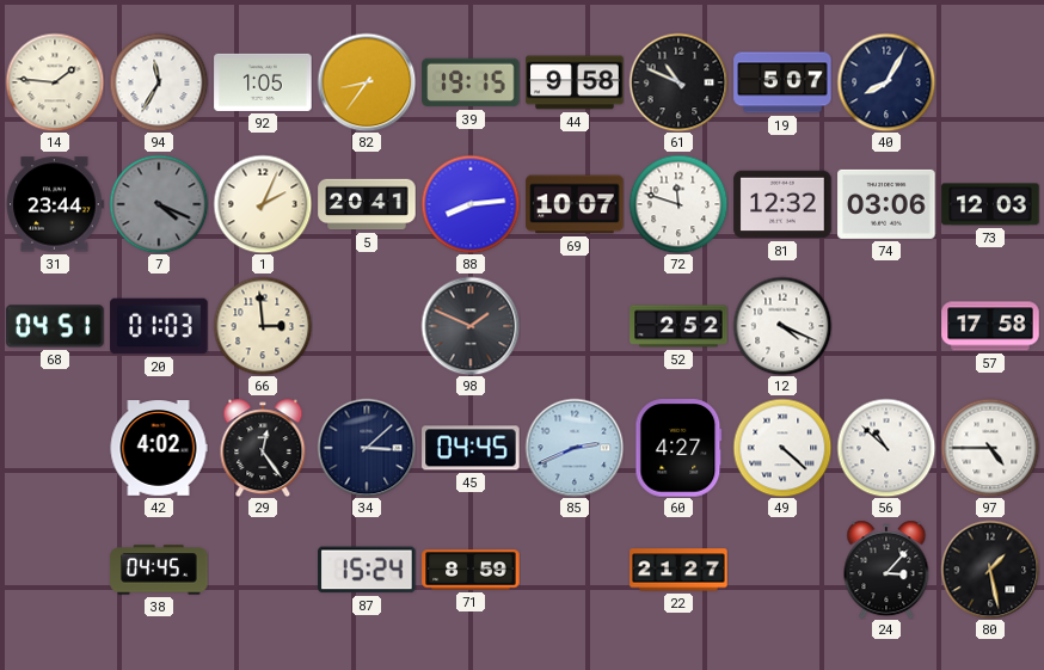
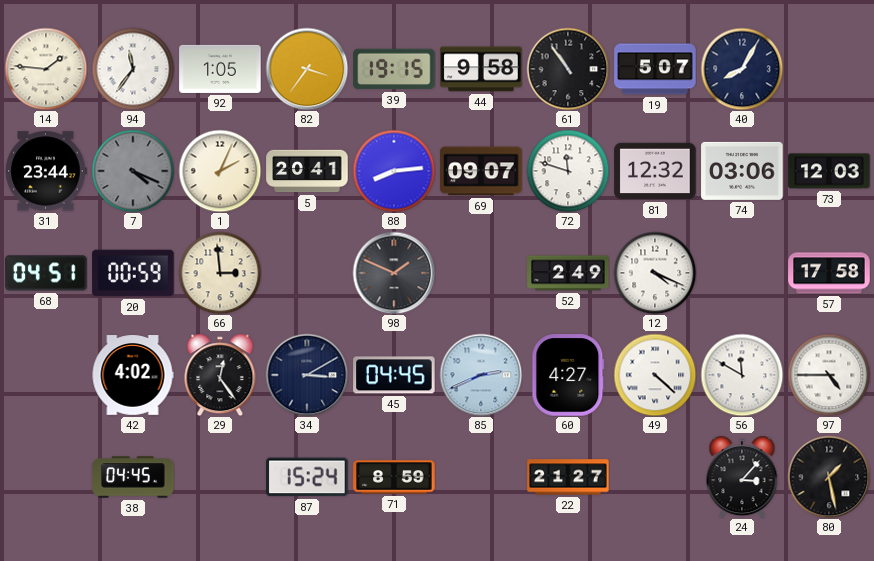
94: 11:35 -> 11:36
82: 8:36 -> 3:36
61: 10:49 -> 10:54
69: 10:07 -> 09:07
20: 01:03 -> 00:59
52: 2:52 -> 2:49
34: 3:08 -> 3:10
56: 10:52 -> 11:50
